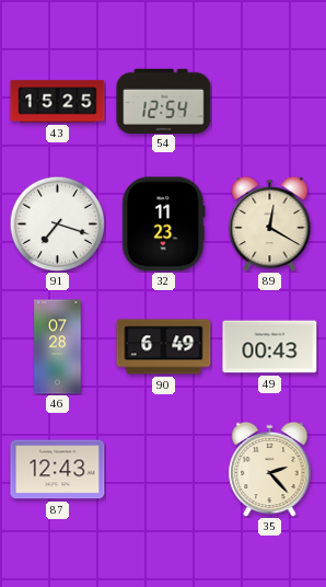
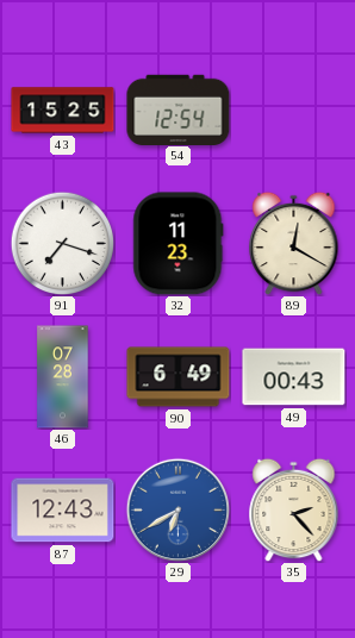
29: none -> 6:40
